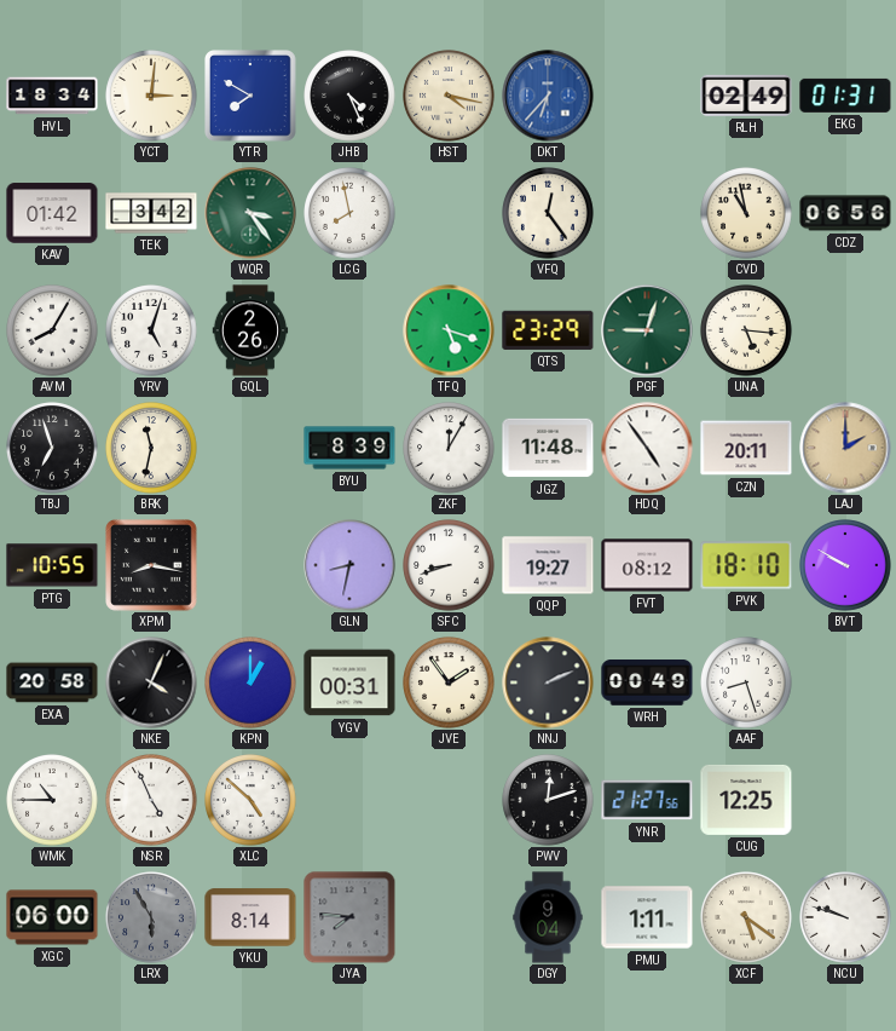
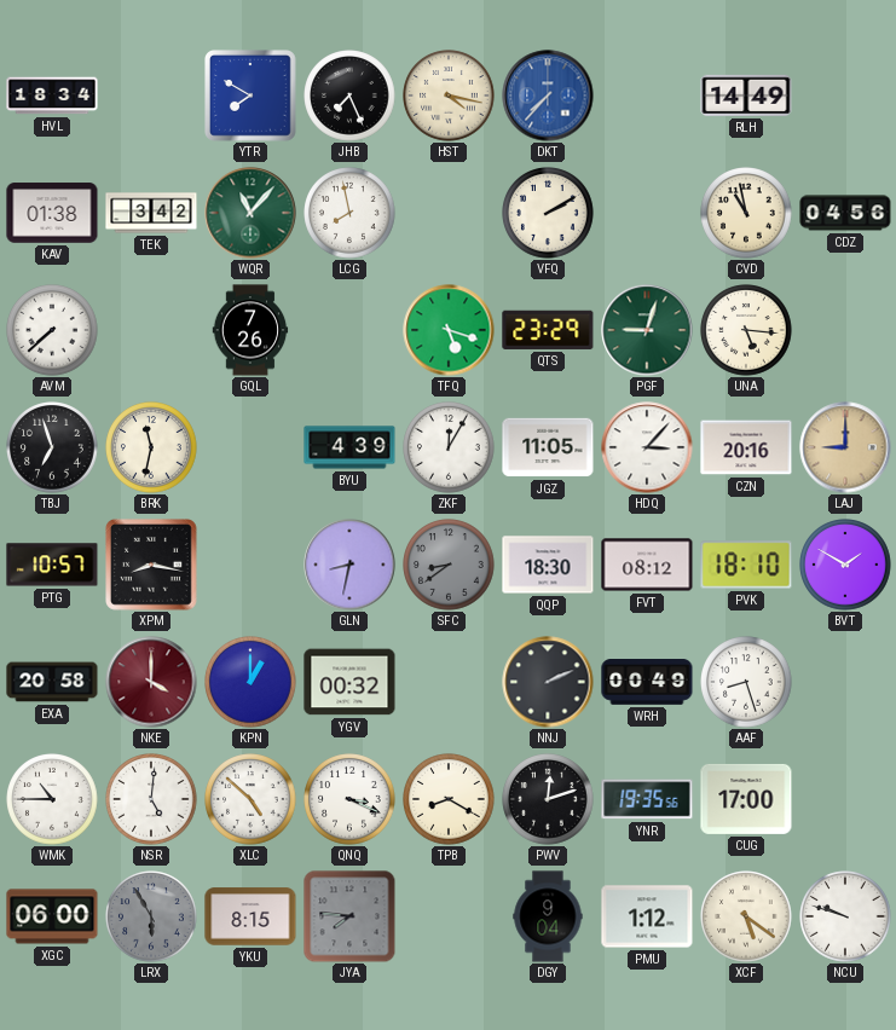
YCT: 3:01 -> none
JHB: 4:26 -> 7:26
DKT: 6:37 -> 7:37
RLH: 02:49 -> 14:49
EKG: 01:31 -> none
KAV: 01:42 -> 01:38
WQR: 3:24 -> 11:07
VFQ: 12:24 -> 2:10
CDZ: 06:56 -> 04:56
AVM: 8:05 -> 7:38
YRV: 5:03 -> none
GQL: 2:26 -> 7:26
BYU: 8:39 -> 4:39
JGZ: 11:48 -> 11:05
HDQ: 4:54 -> 3:07
CZN: 20:11 -> 20:16
LAJ: 2:00 -> 9:00
PTG: 10:55 -> 10:57
SFC: 8:42 -> 8:39
SFC dial: white -> grey
QQP: 19:27 -> 18:30
BVT: 9:50 -> 1:50
NKE: 4:04 -> 4:00
NKE dial: black -> burgundy
YGV: 00:31 -> 00:32
JVE: 1:54 -> none
NSR: 4:56 -> 5:01
QNQ: none -> 3:19
TPB: none -> 8:20
YNR: 21:27 -> 19:35
CUG: 12:25 -> 17:00
YKU: 8:14 -> 8:15
PMU: 1:11 -> 1:12
